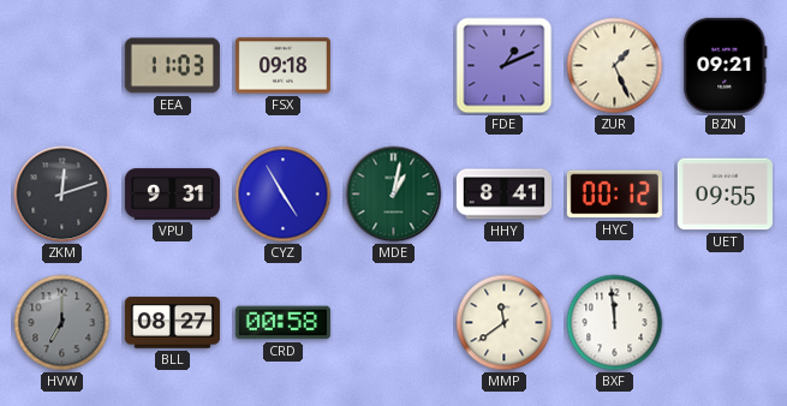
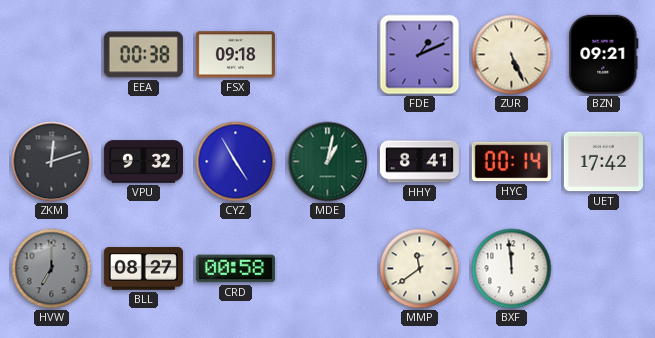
EEA: 11:03 -> 00:38
ZUR: 1:26 -> 5:26
VPU: 9:31 -> 9:32
HYC: 00:12 -> 00:14
UET: 09:55 -> 17:42
